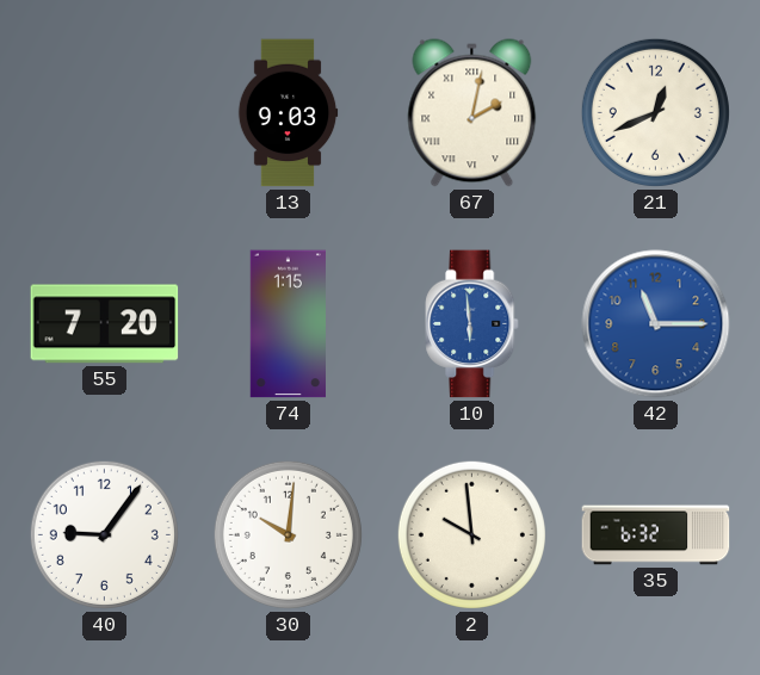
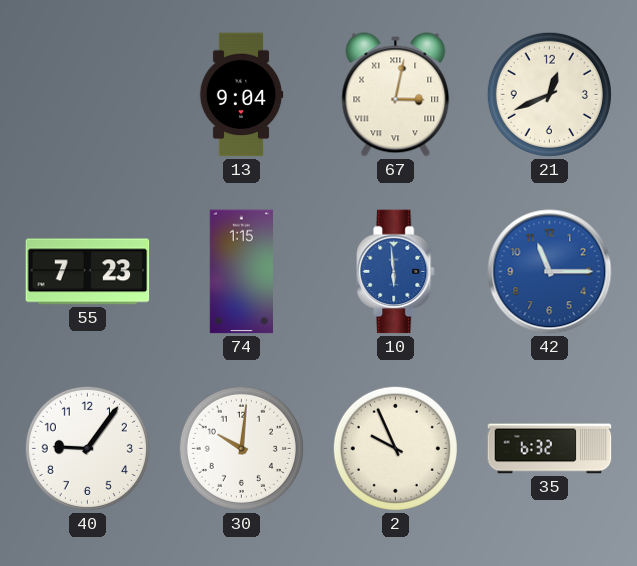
13: 9:03 -> 9:04
67: 2:02 -> 3:02
55: 7:20 -> 7:23
2: 9:59 -> 9:56
